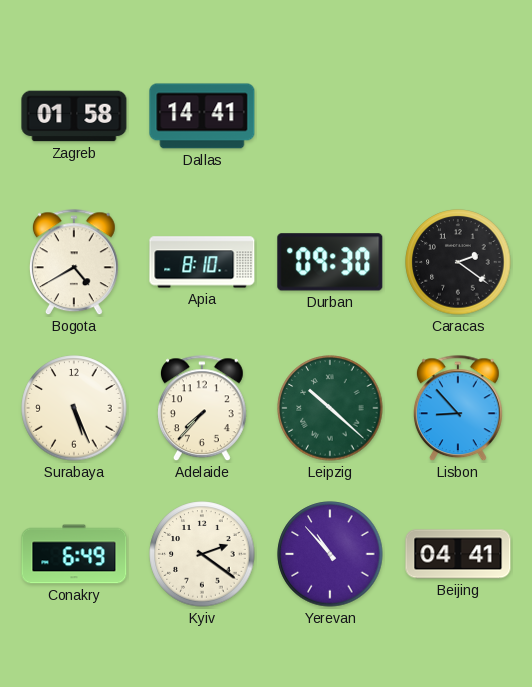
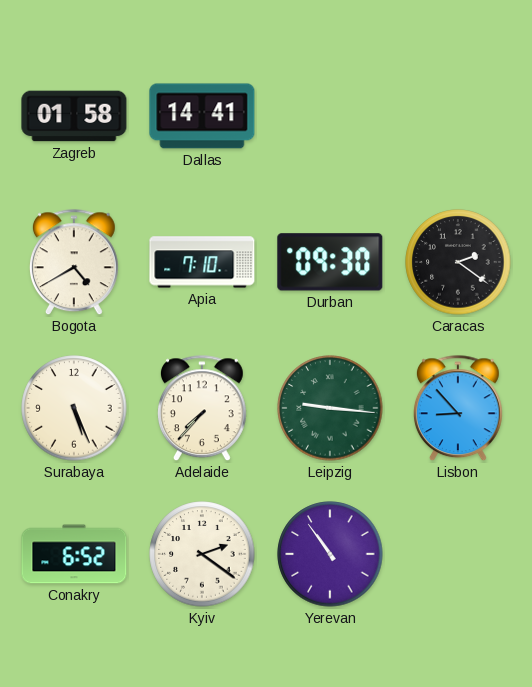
Apia: 8:10 -> 7:10
Leipzig: 10:22 -> 9:16
Conakry: 6:49 -> 6:52
Yerevan: 10:53 -> 10:54
Beijing: 04:41 -> none
